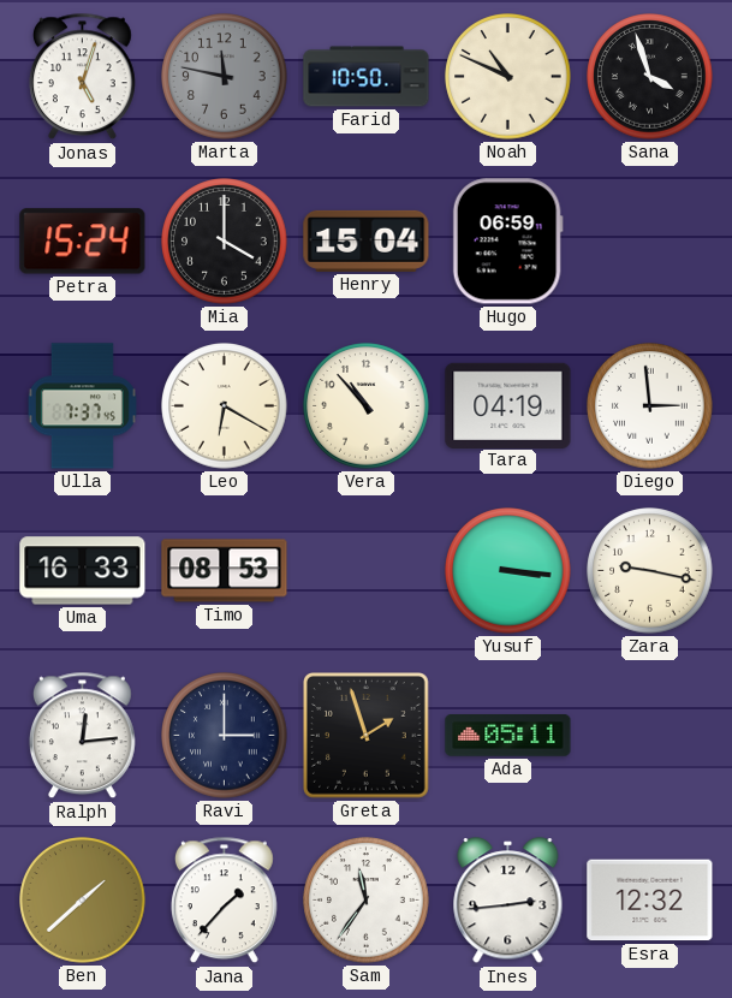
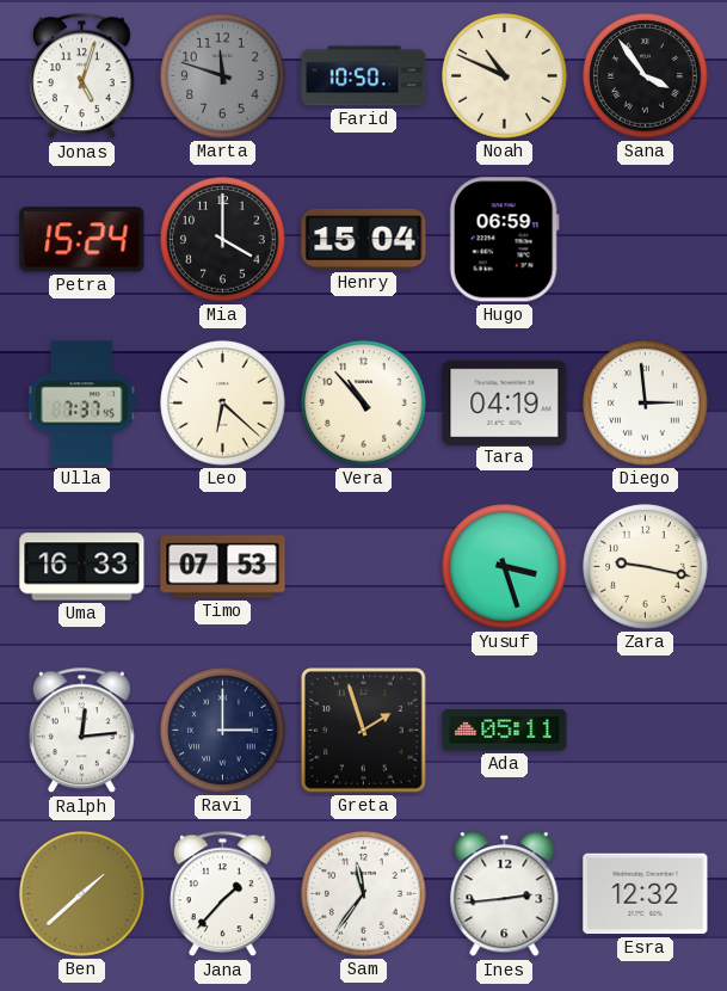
Marta: 11:47 -> 11:48
Sana: 3:57 -> 3:54
Leo: 6:20 -> 6:22
Timo: 08:53 -> 07:53
Yusuf: 3:16 -> 3:27
